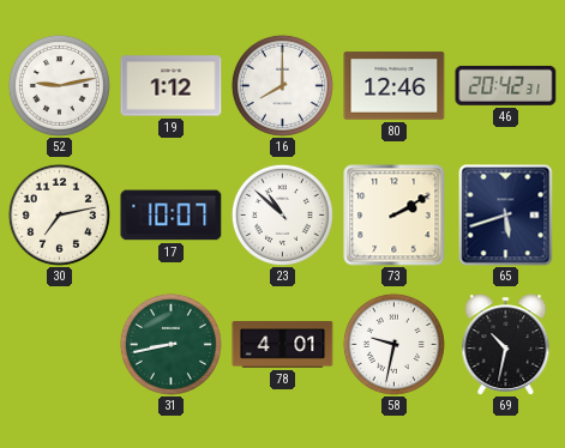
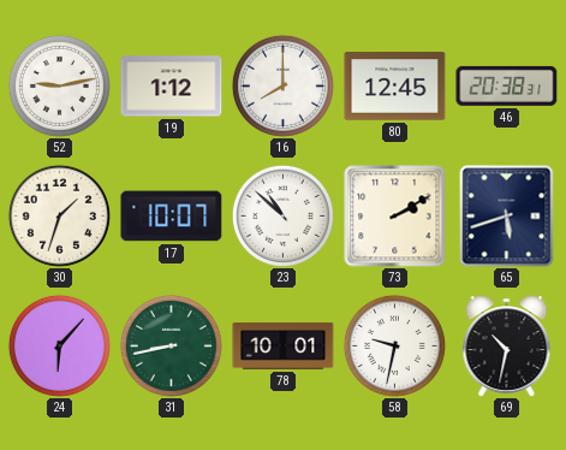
80: 12:46 -> 12:45
46: 20:42 -> 20:38
30: 7:13 -> 1:33
24: none -> 6:07
78: 4:01 -> 10:01
